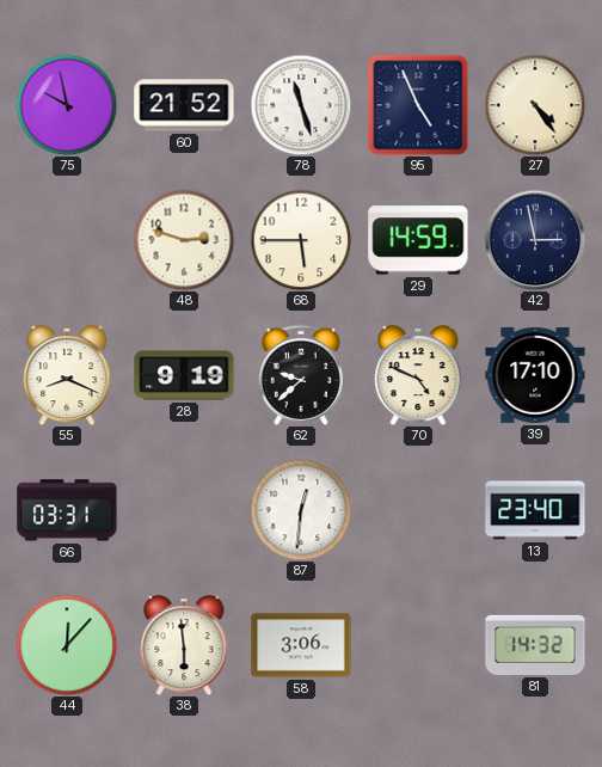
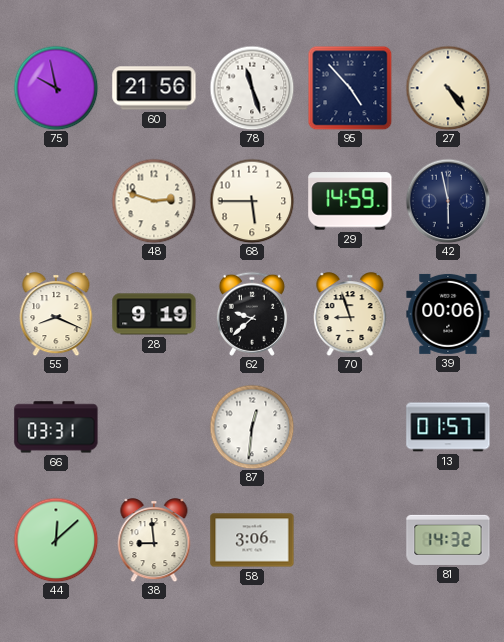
60: 21:52 -> 21:56
95: 4:56 -> 4:53
42: 2:58 -> 5:58
70: 4:49 -> 8:57
39: 17:10 -> 00:06
13: 23:40 -> 01:57
44: 12:07 -> 12:08
38: 5:59 -> 8:59
